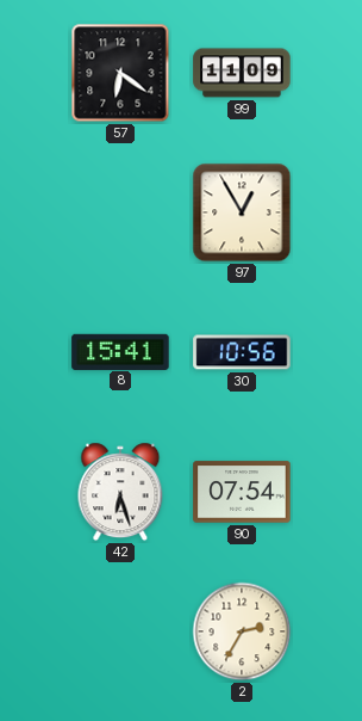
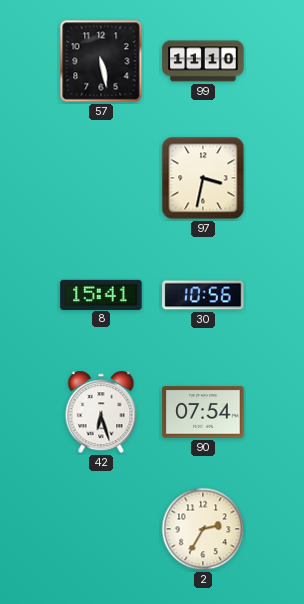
57: 6:21 -> 5:28
99: 11:09 -> 11:10
97: 12:55 -> 3:32
